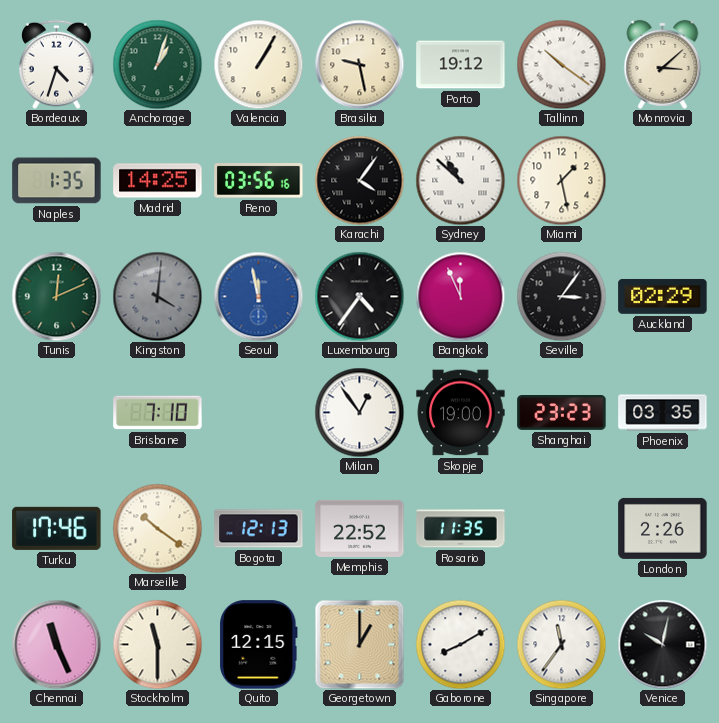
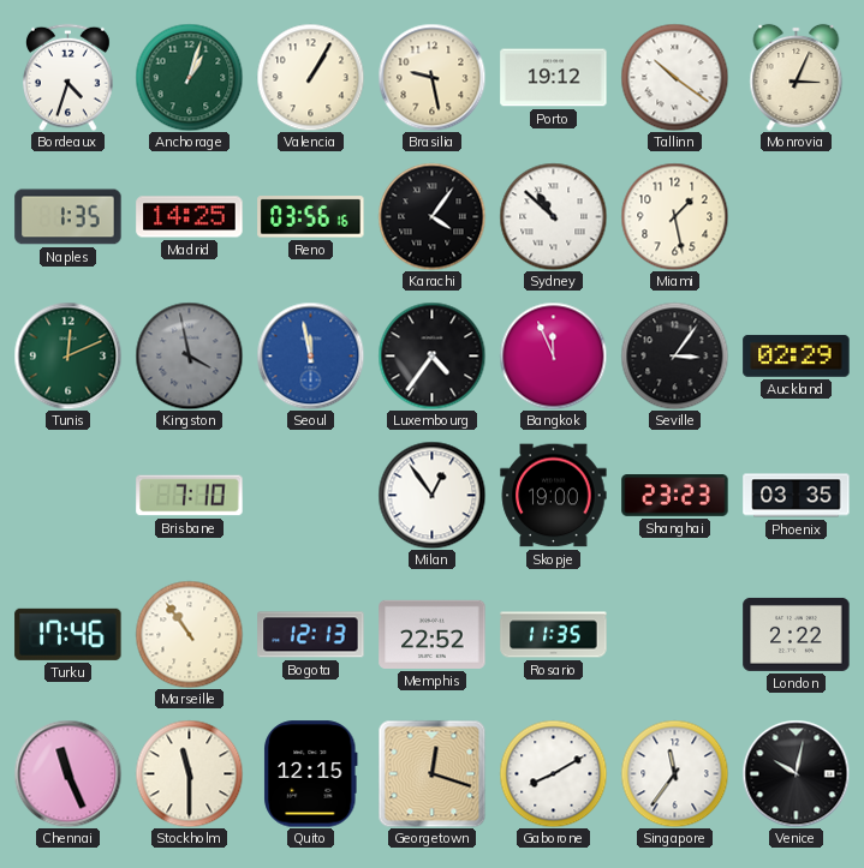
Monrovia: 3:08 -> 3:04
Kingston: 4:01 -> 3:58
Marseille: 10:21 -> 10:54
London: 2:26 -> 2:22
Georgetown: 1:00 -> 12:18
